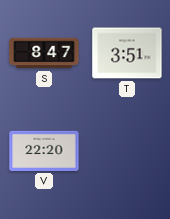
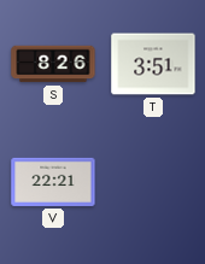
S: 8:47 -> 8:26
V: 22:20 -> 22:21
